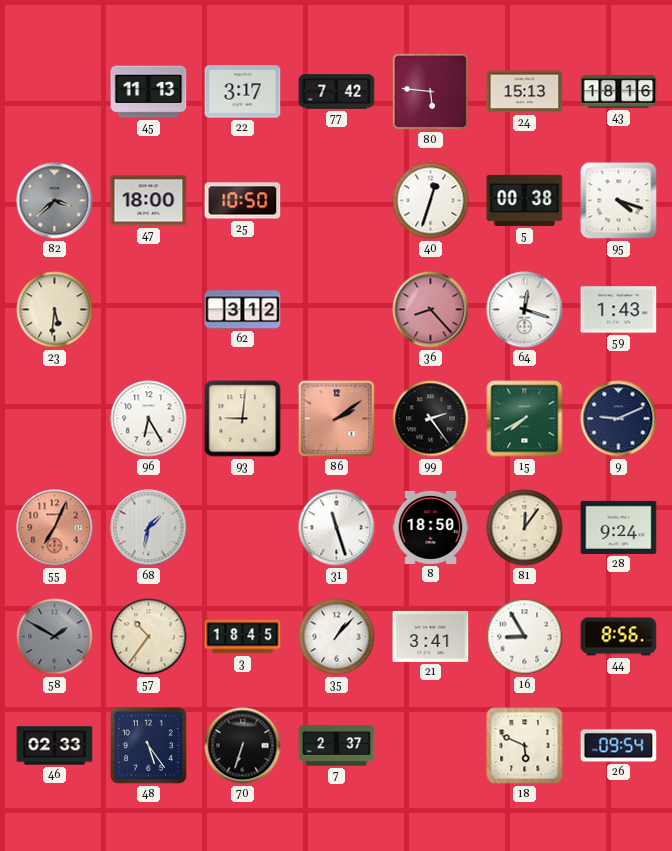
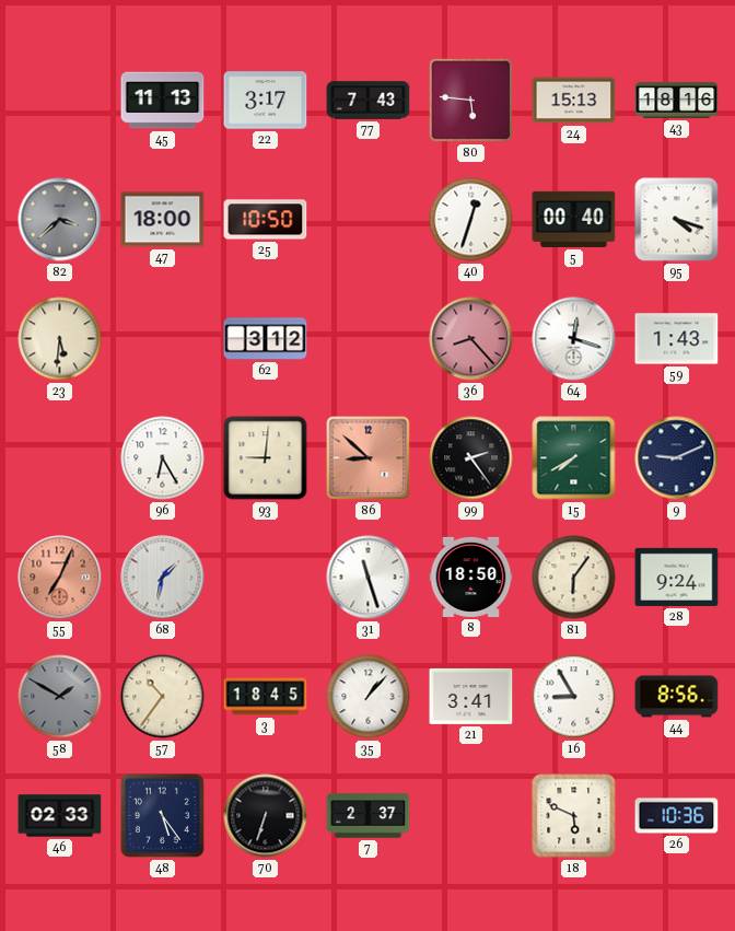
77: 7:42 -> 7:43
5: 00:38 -> 00:40
86: 2:09 -> 8:52
81: 12:06 -> 6:06
26: 09:54 -> 10:36
